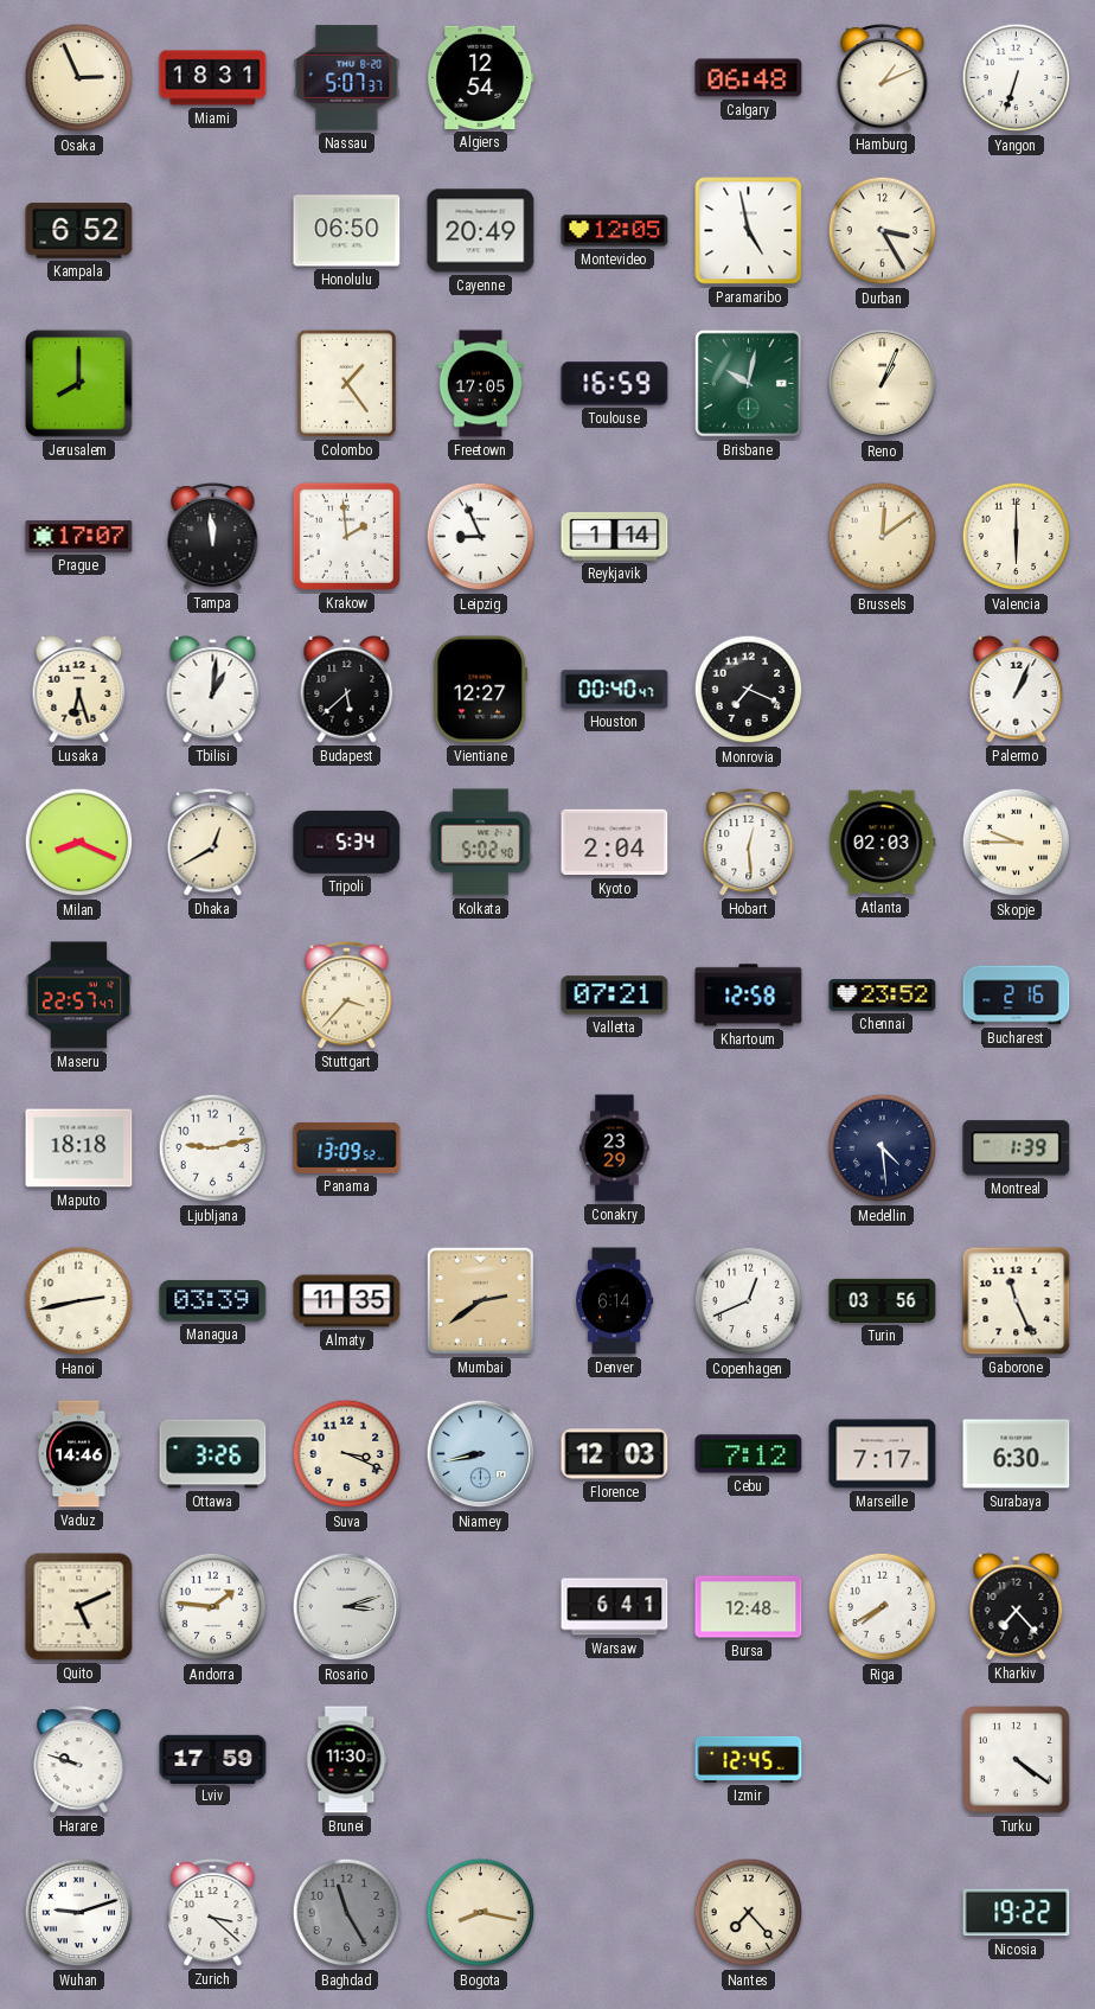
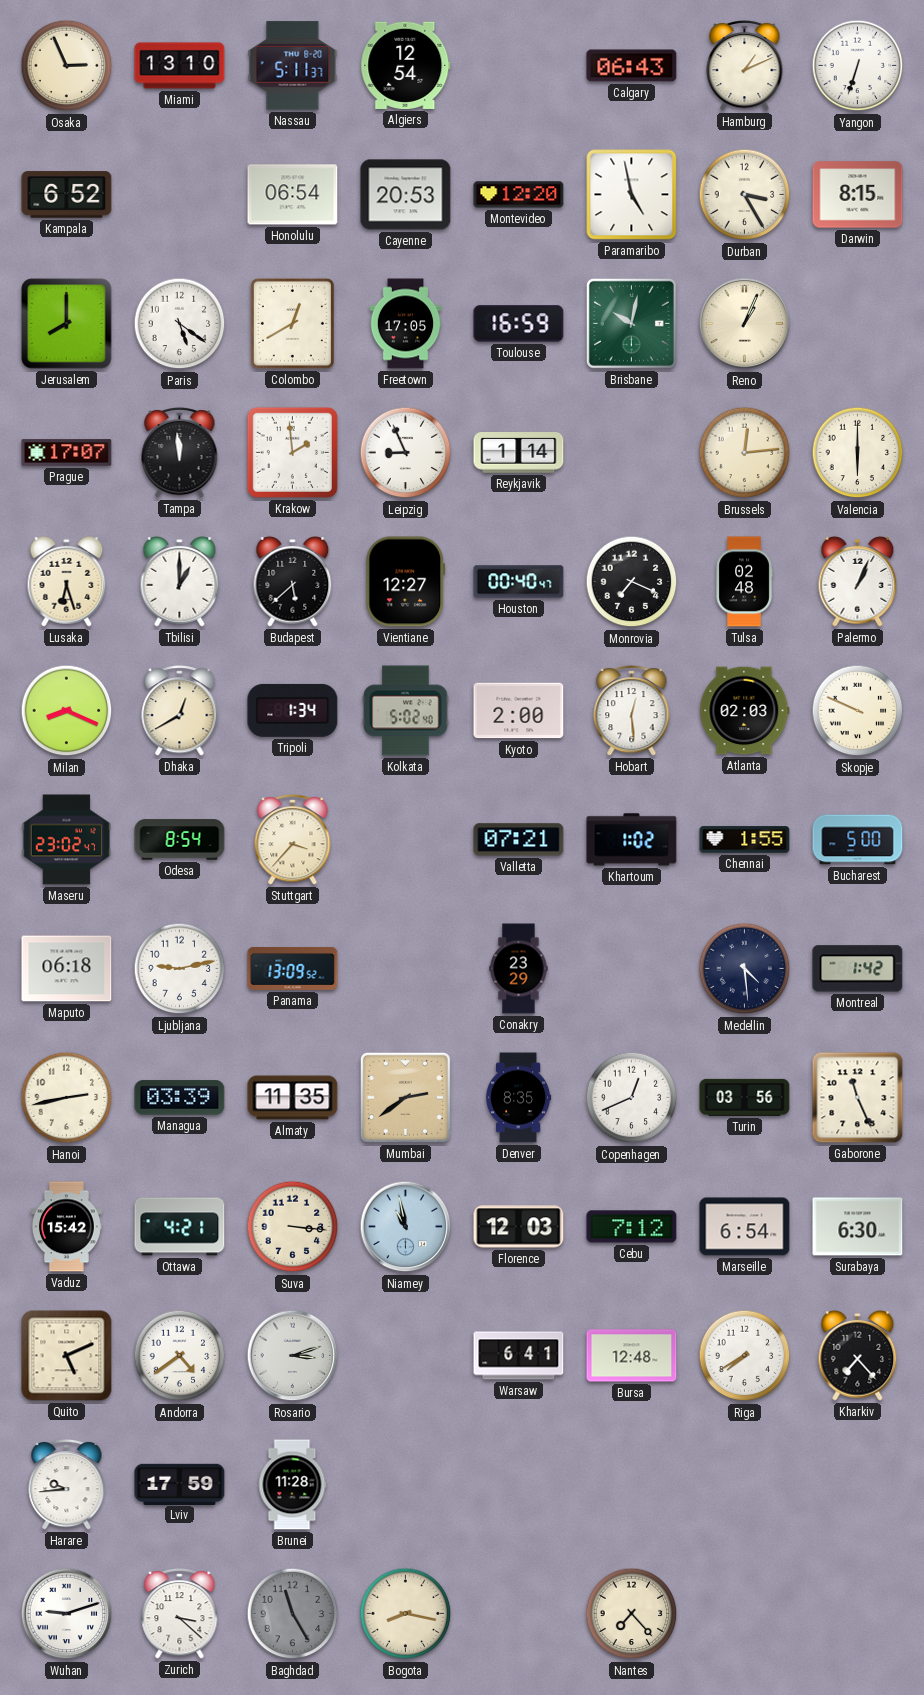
Miami: 18:31 -> 13:10
Nassau: 5:07 -> 5:11
Calgary: 06:48 -> 06:43
Honolulu: 06:50 -> 06:54
Cayenne: 20:49 -> 20:53
Montevideo: 12:05 -> 12:20
Darwin: none -> 8:15
Paris: none -> 5:21
Colombo: 1:24 -> 12:40
Brussels: 12:09 -> 12:14
Tbilisi: 1:01 -> 1:00
Tulsa: none -> 02:48
Tripoli: 5:34 -> 1:34
Kyoto: 2:04 -> 2:00
Skopje: 9:45 -> 9:49
Maseru: 22:57 -> 23:02
Odesa: none -> 8:54
Khartoum: 12:58 -> 1:02
Chennai: 23:52 -> 1:55
Bucharest: 2:16 -> 5:00
Maputo: 18:18 -> 06:18
Montreal: 1:39 -> 1:42
Denver: 6:14 -> 8:35
Vaduz: 14:46 -> 15:42
Ottawa: 3:26 -> 4:21
Suva: 3:19 -> 3:16
Niamey: 8:43 -> 10:58
Marseille: 7:17 -> 6:54
Andorra: 1:46 -> 4:39
Harare: 9:48 -> 9:44
Brunei: 11:30 -> 11:28
Izmir: 12:45 -> none
Turku: 4:21 -> none
Nicosia: 19:22 -> none
